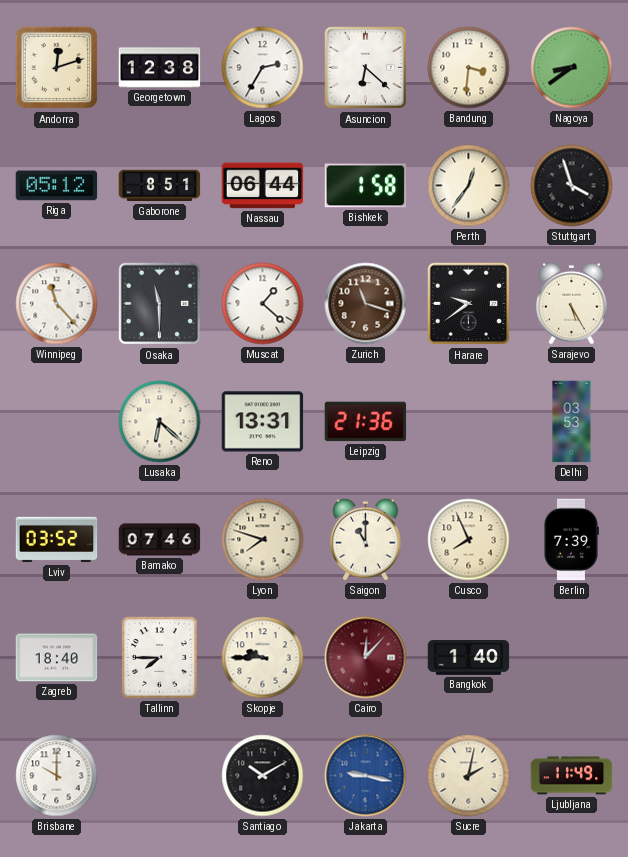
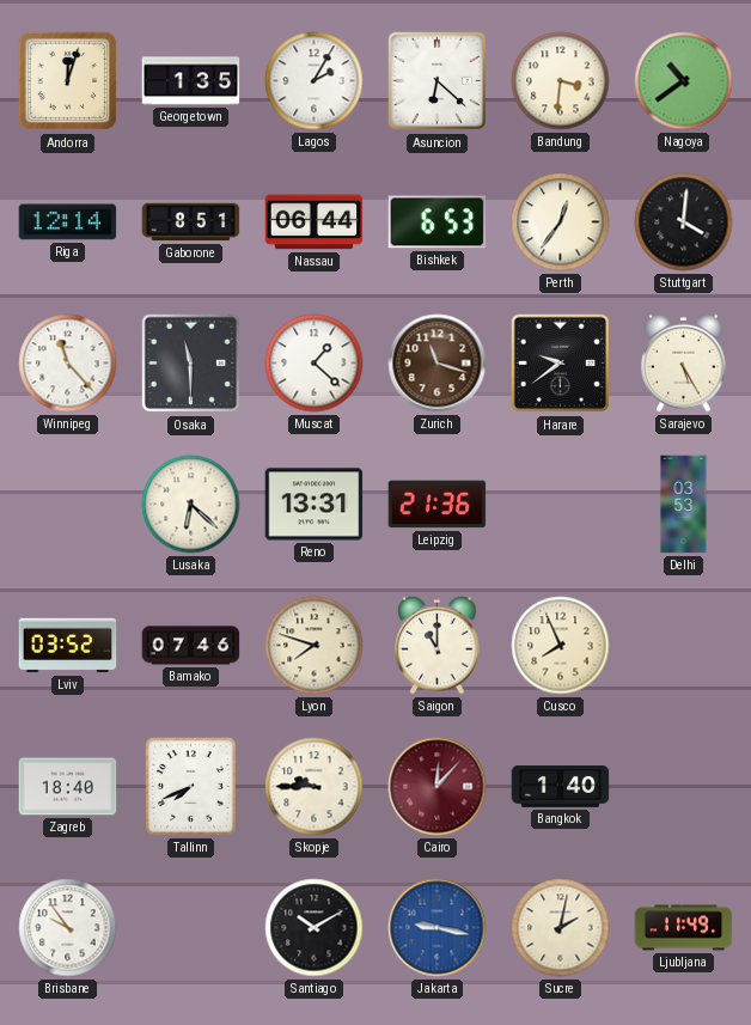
Andorra: 12:12 -> 12:03
Georgetown: 12:38 -> 1:35
Lagos: 2:35 -> 2:05
Nagoya: 8:39 -> 10:39
Riga: 05:12 -> 12:14
Bishkek: 1:58 -> 6:53
Stuttgart: 3:57 -> 4:01
Berlin: 7:39 -> none
Tallinn: 7:45 -> 7:41
Brisbane: 10:00 -> 9:54
